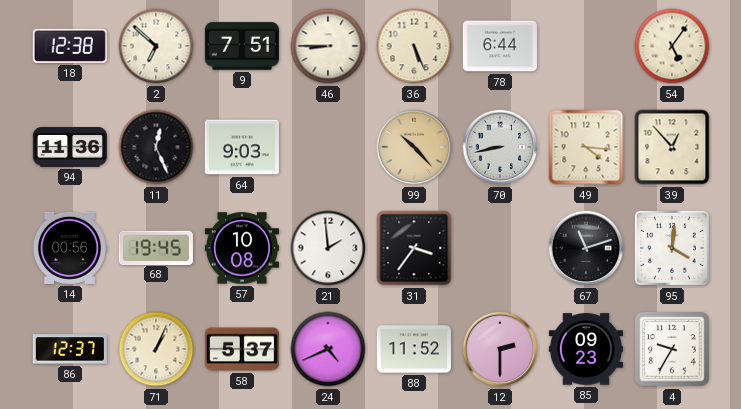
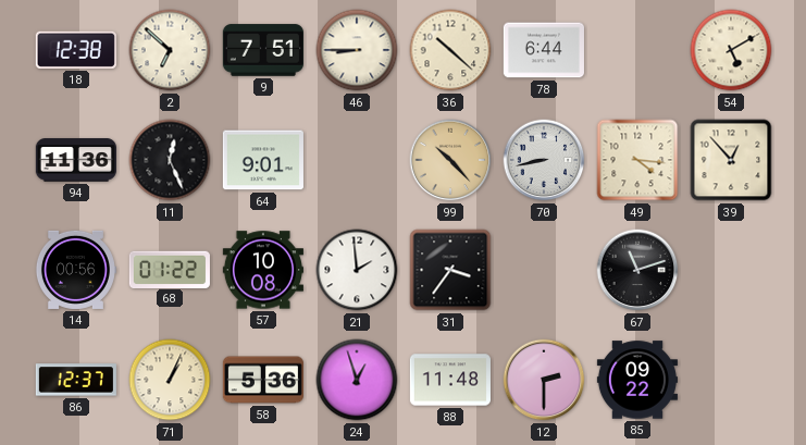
36: 5:26 -> 10:22
54: 5:06 -> 5:10
64: 9:03 -> 9:01
68: 19:45 -> 01:22
95: 4:01 -> none
58: 5:37 -> 5:36
24: 4:41 -> 12:57
88: 11:52 -> 11:48
85: 09:23 -> 09:22
4: 9:35 -> none
